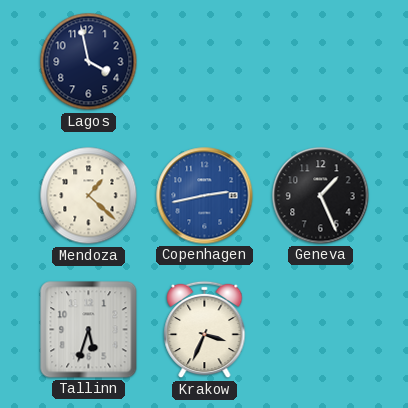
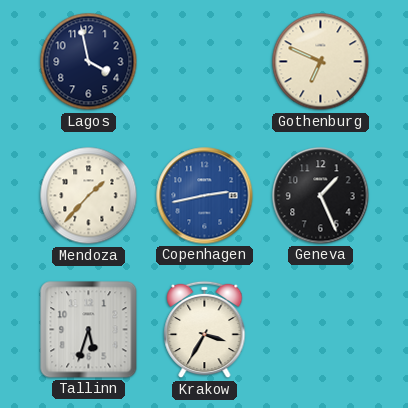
Gothenburg: none -> 6:49
Mendoza: 1:22 -> 1:37
Krakow: 3:34 -> 3:35
